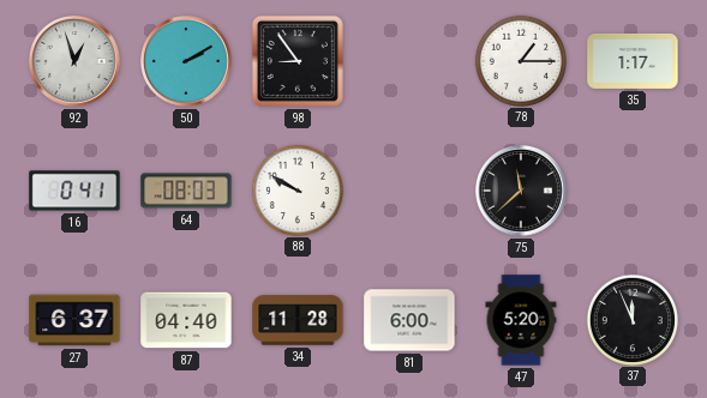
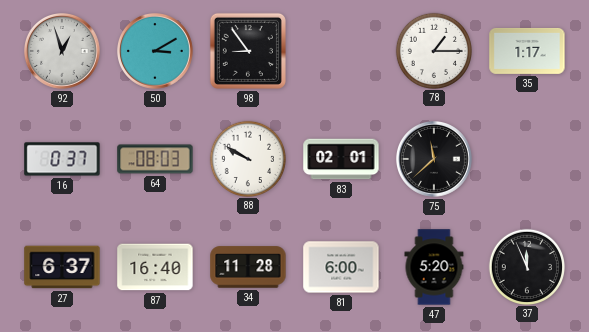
50: 2:10 -> 3:10
16: 0:41 -> 0:37
83: none -> 02:01
87: 04:40 -> 16:40
